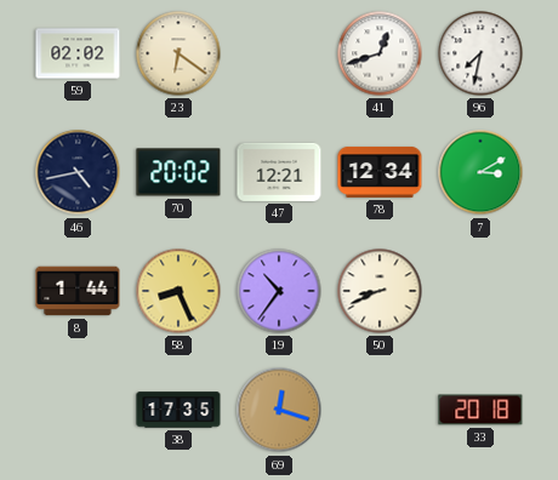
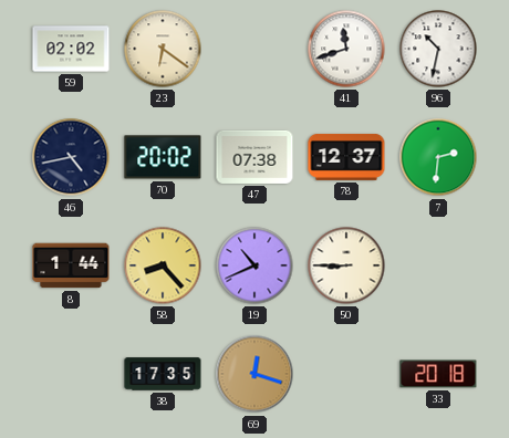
41: 12:42 -> 11:42
96: 7:32 -> 10:32
47: 12:21 -> 07:38
78: 12:34 -> 12:37
7: 3:10 -> 2:31
58: 8:26 -> 8:23
19: 10:36 -> 10:41
50: 8:41 -> 8:45
